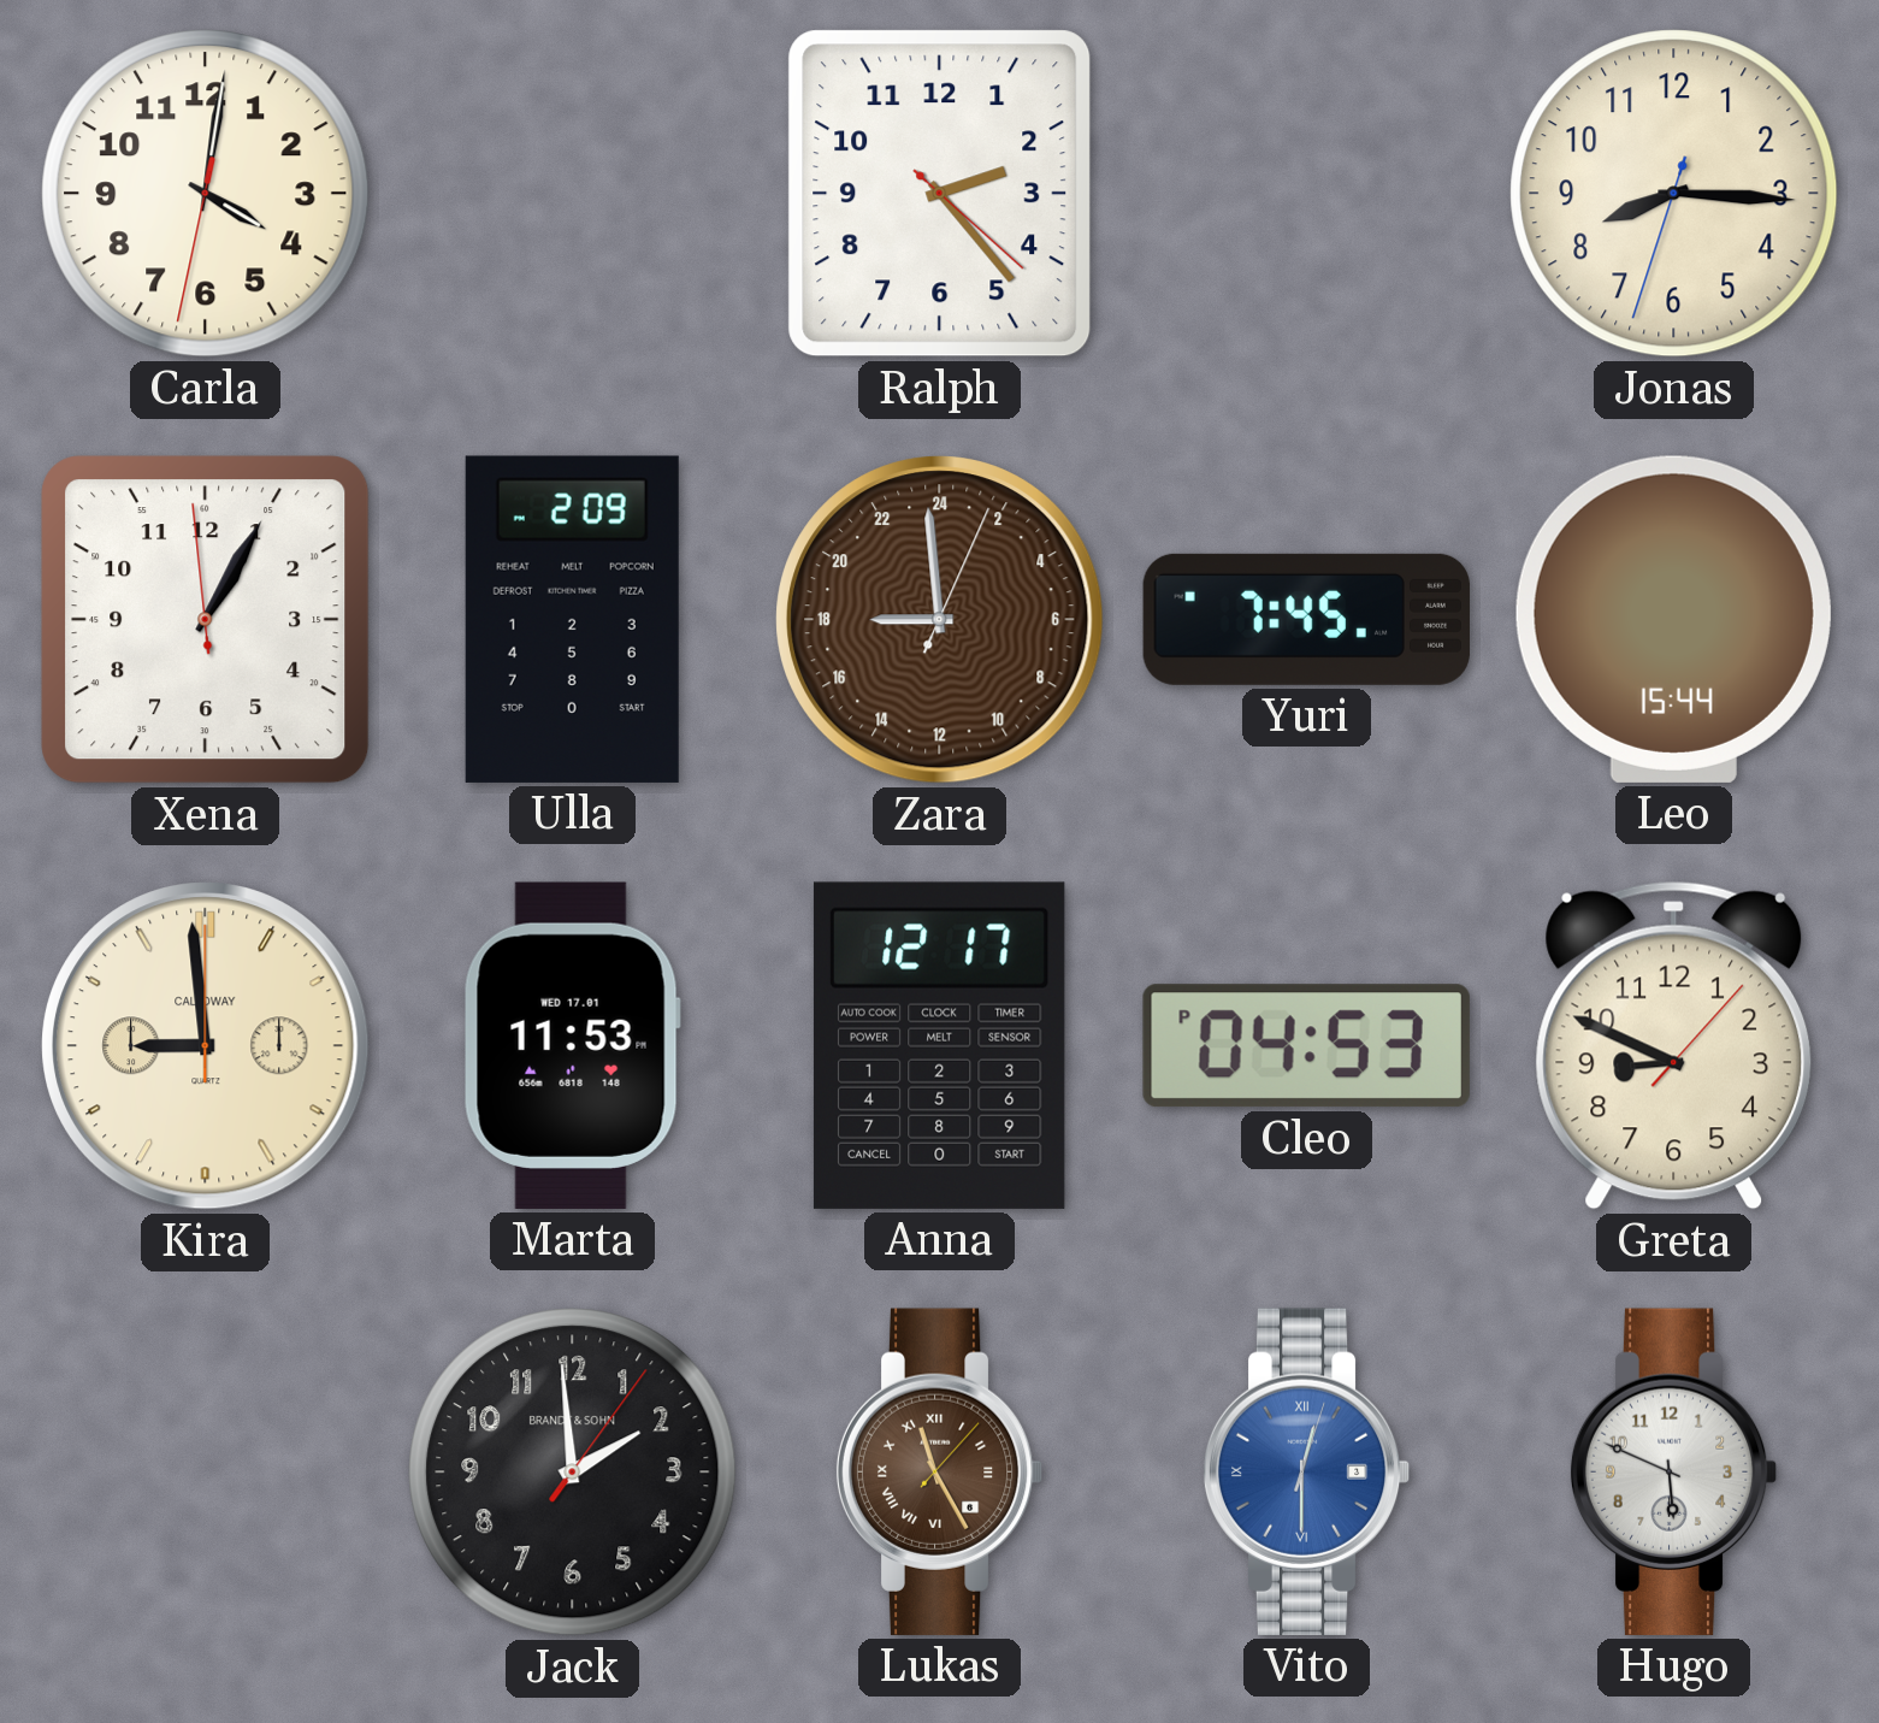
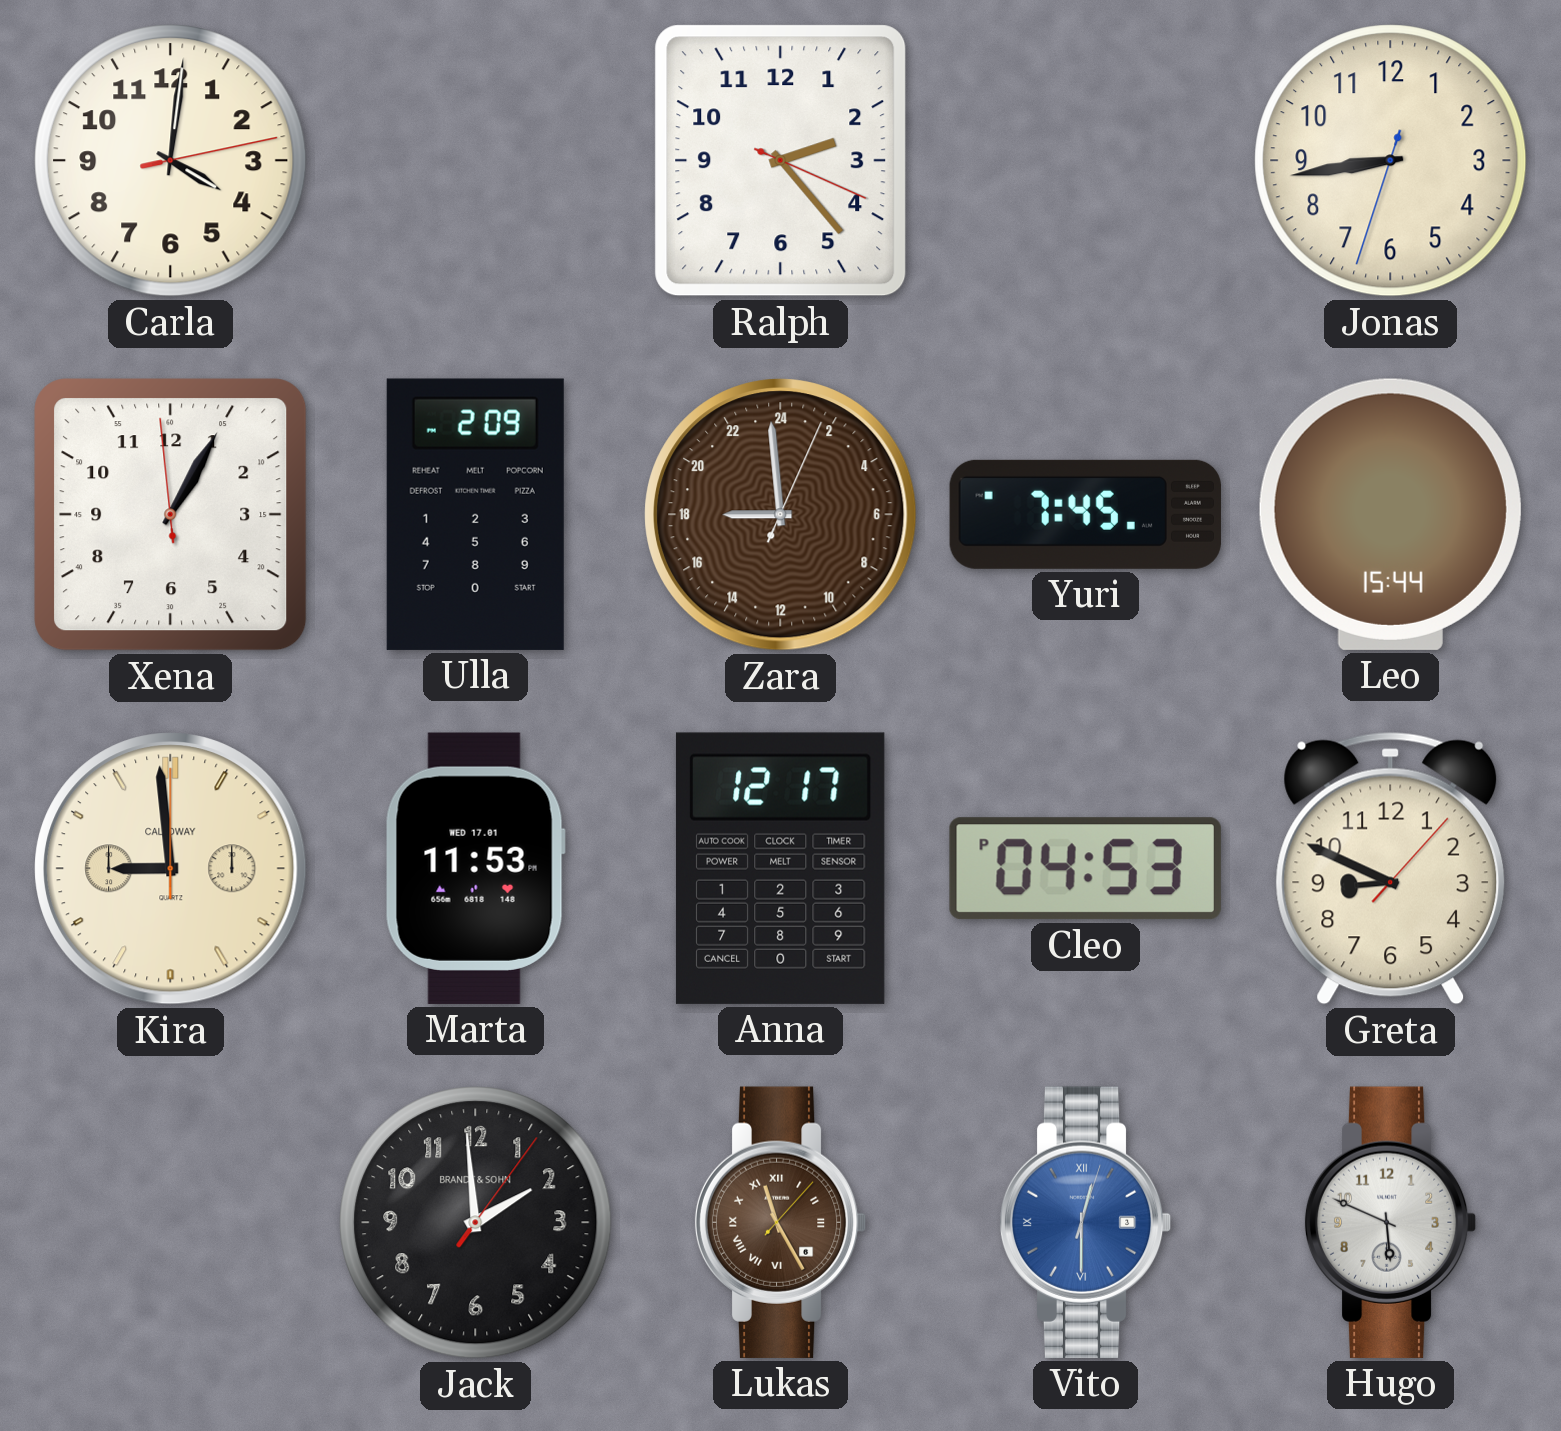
Carla: 4:01:32 -> 4:01:13
Ralph: 2:23:22 -> 2:23:19
Jonas: 8:15 -> 8:43
